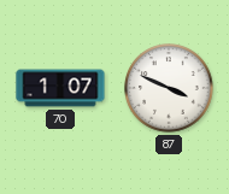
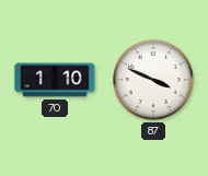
70: 1:07 -> 1:10
